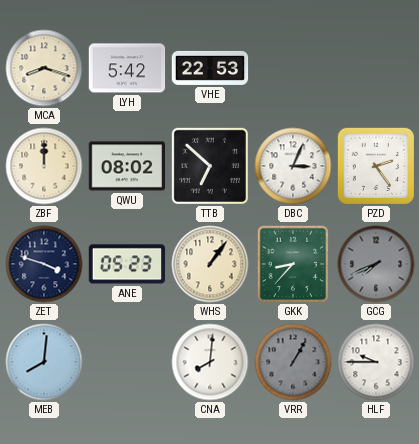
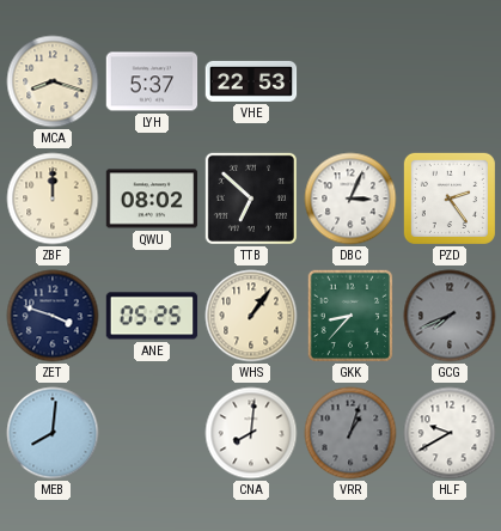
LYH: 5:42 -> 5:37
ANE: 05:23 -> 05:25
VRR: 1:05 -> 1:03
HLF: 9:45 -> 9:40
